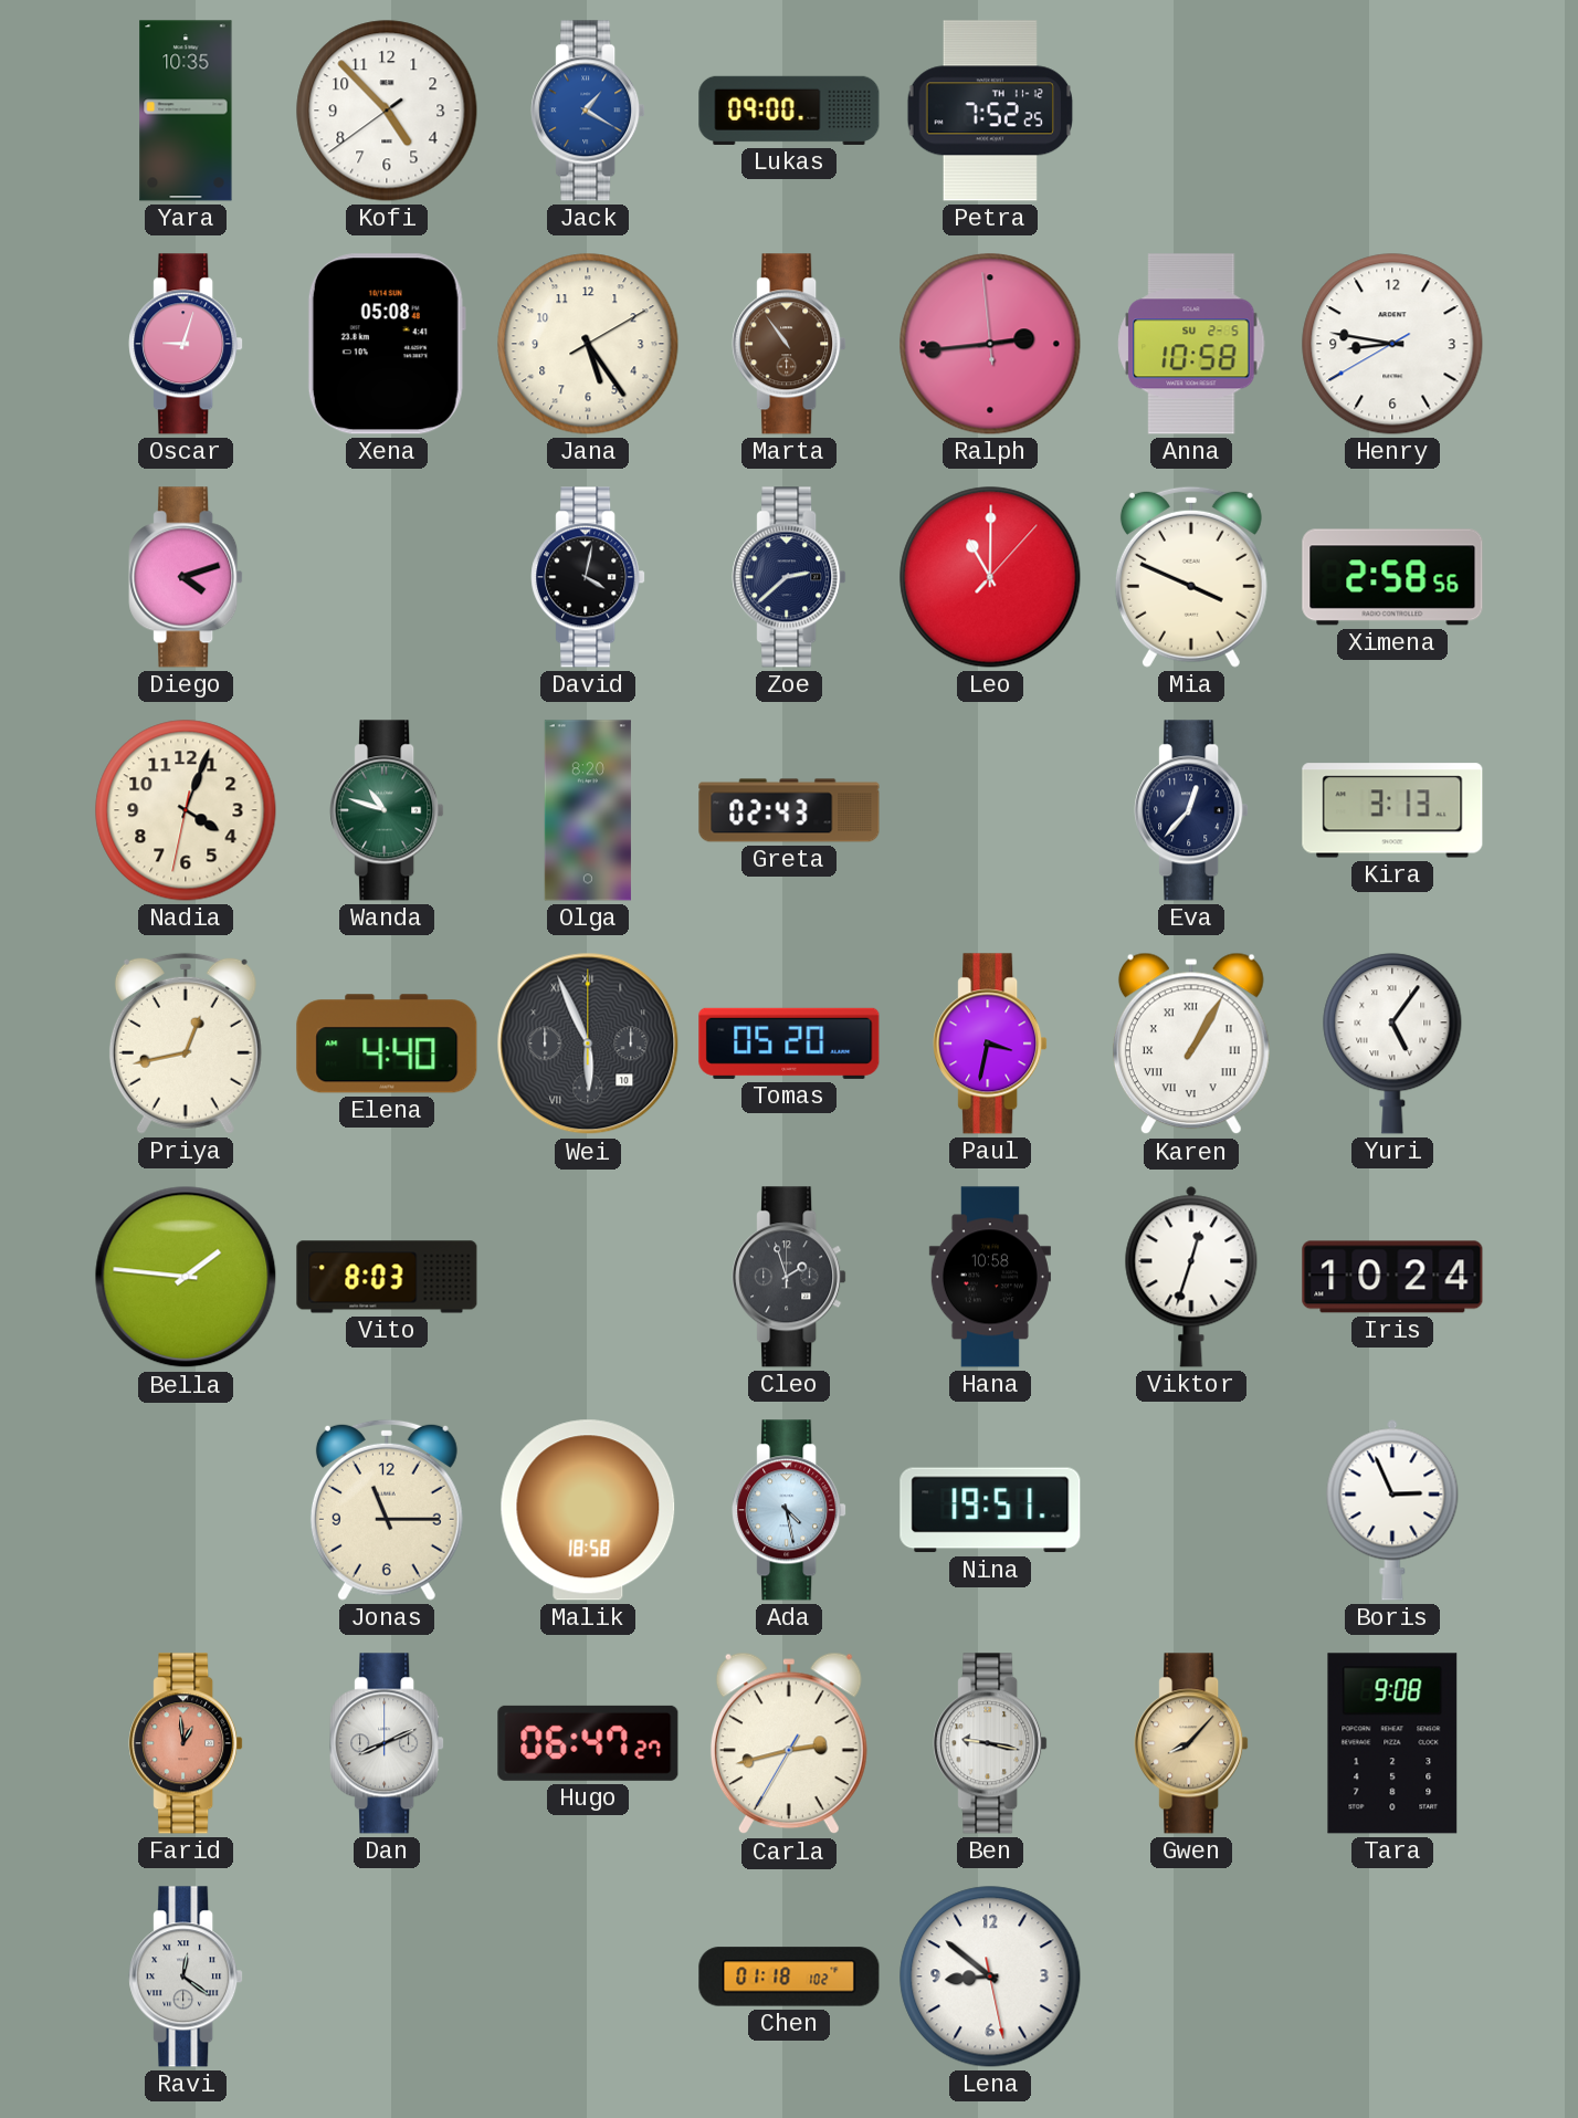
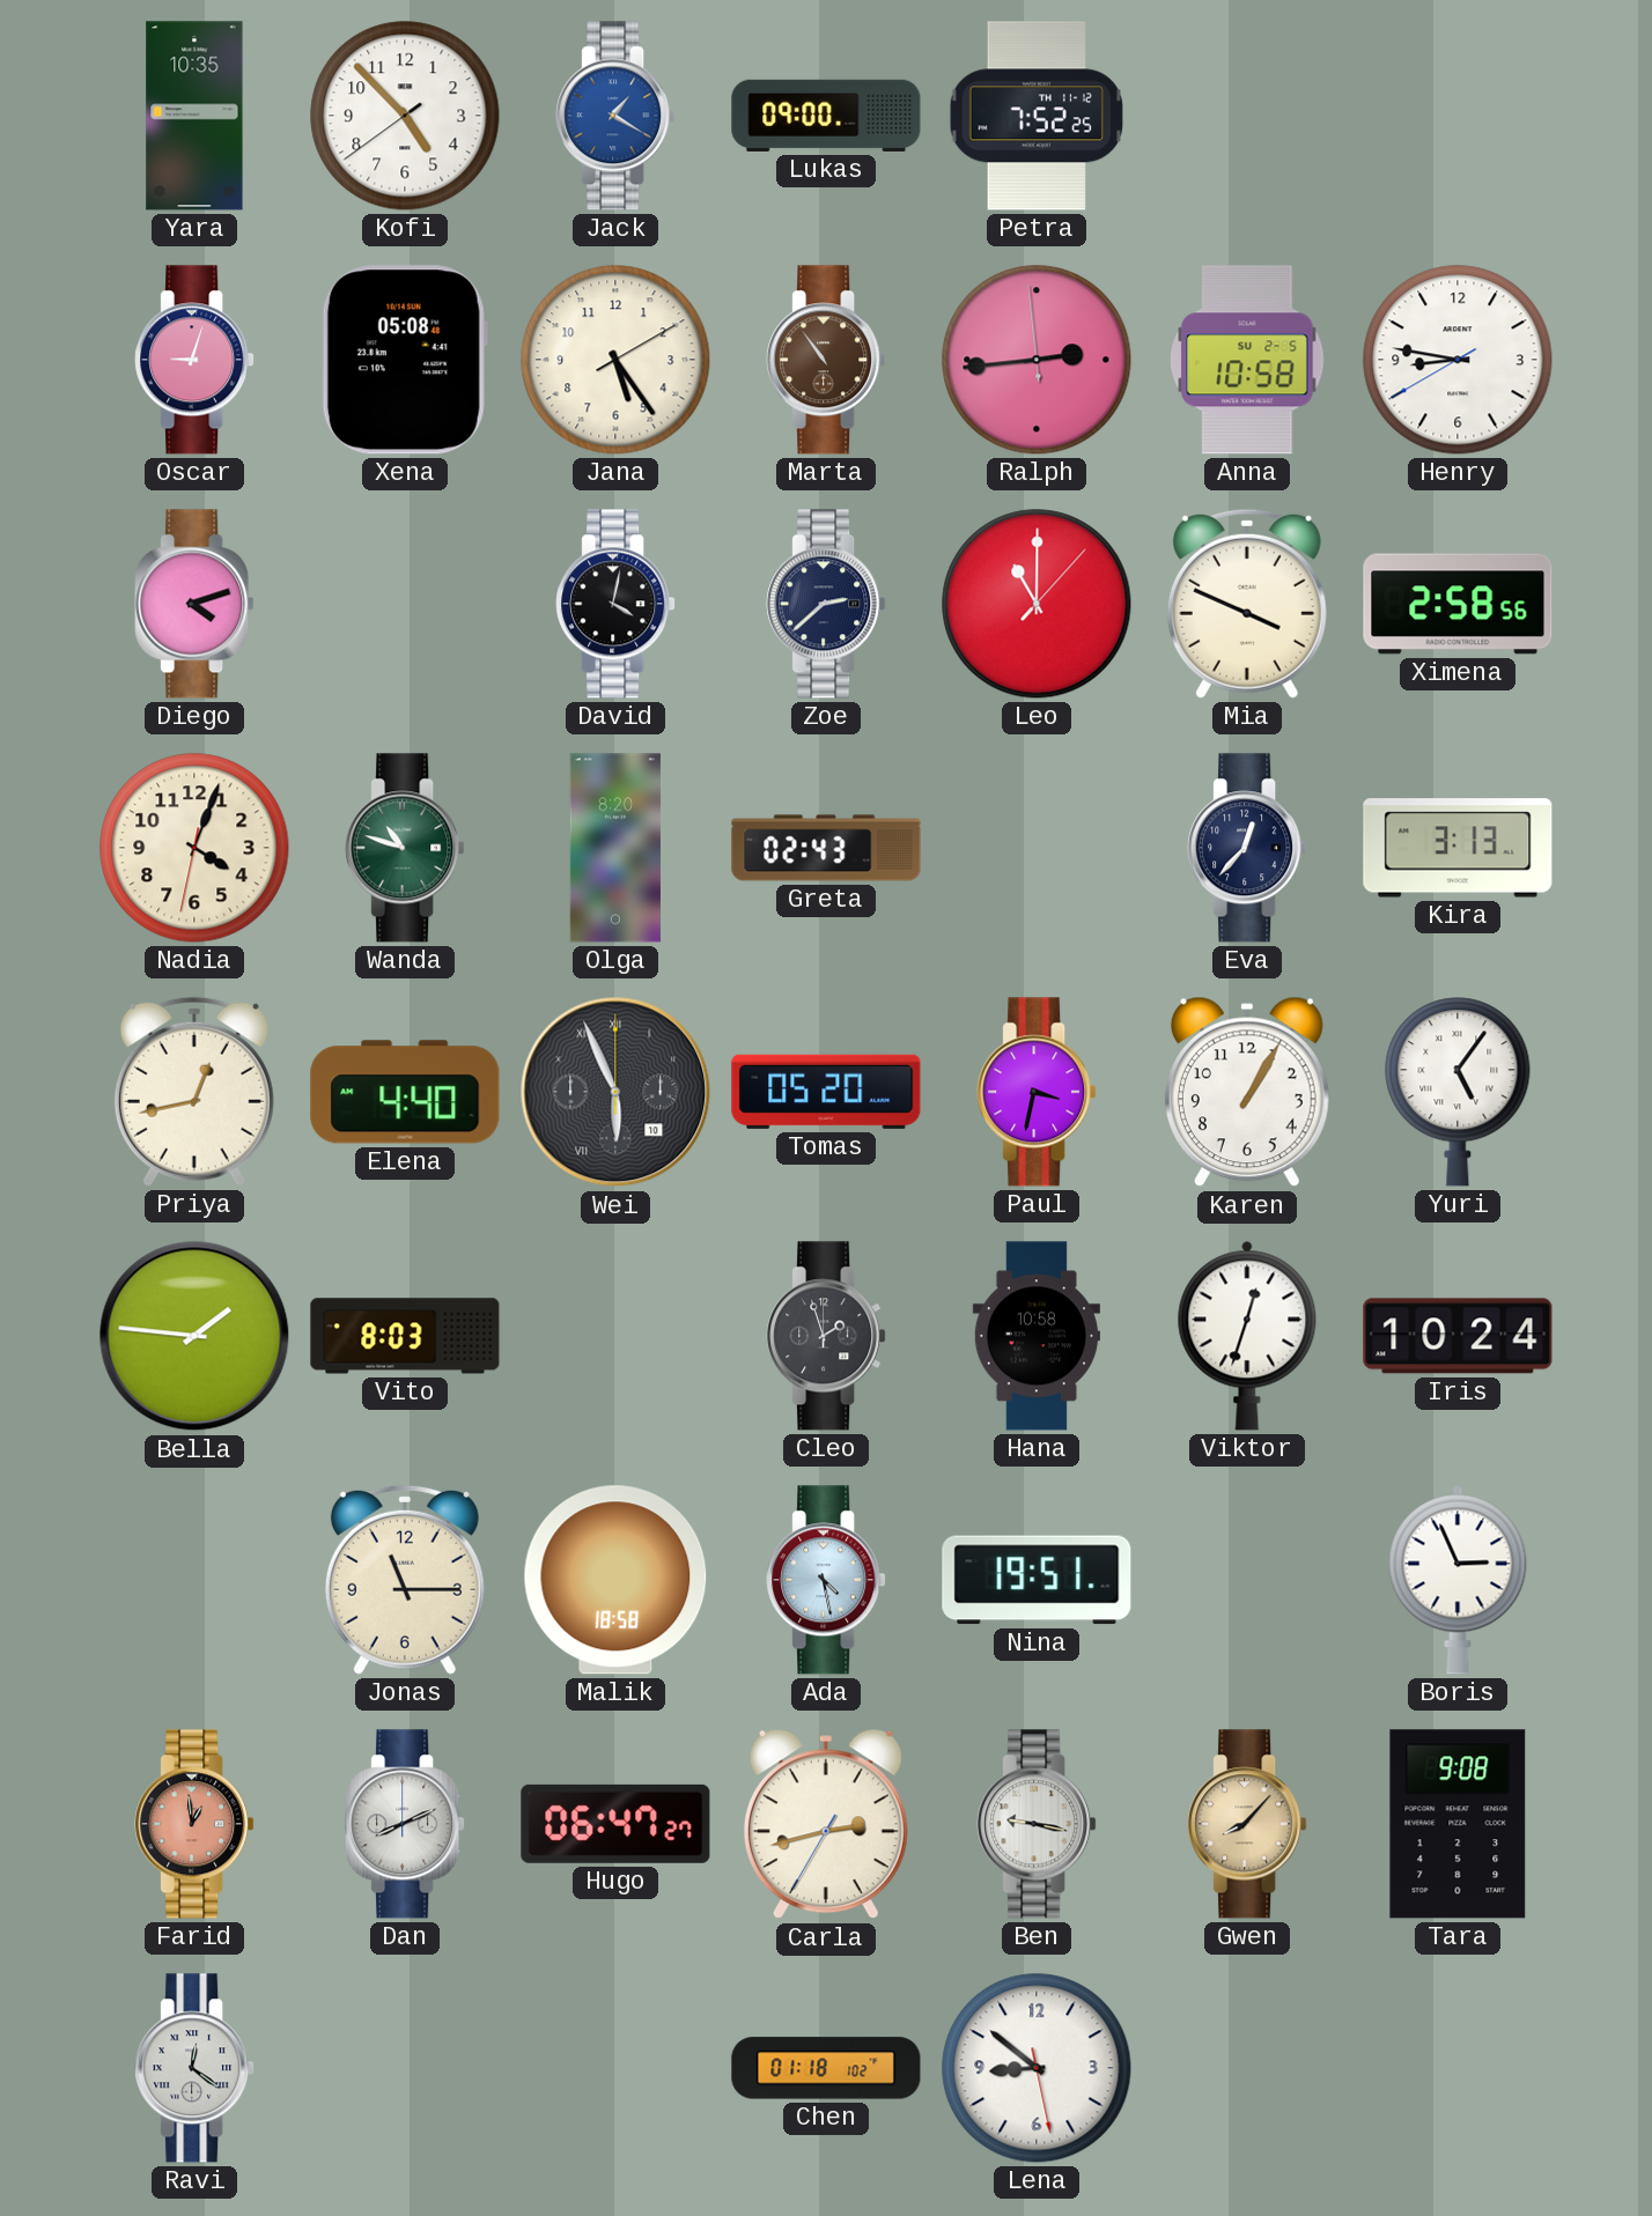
Karen numerals: Roman -> Arabic
